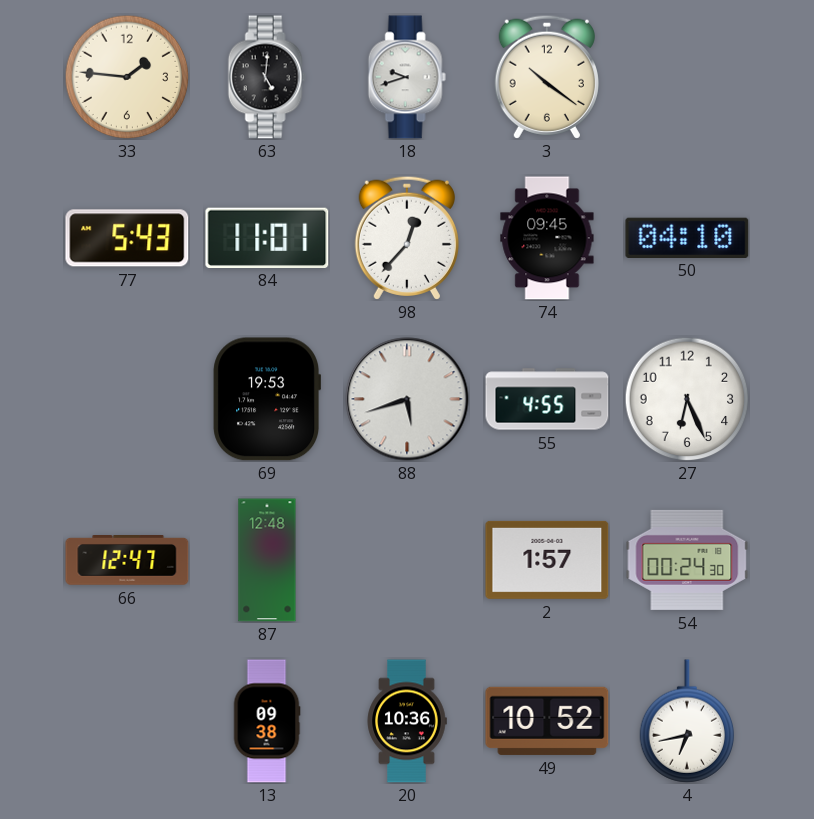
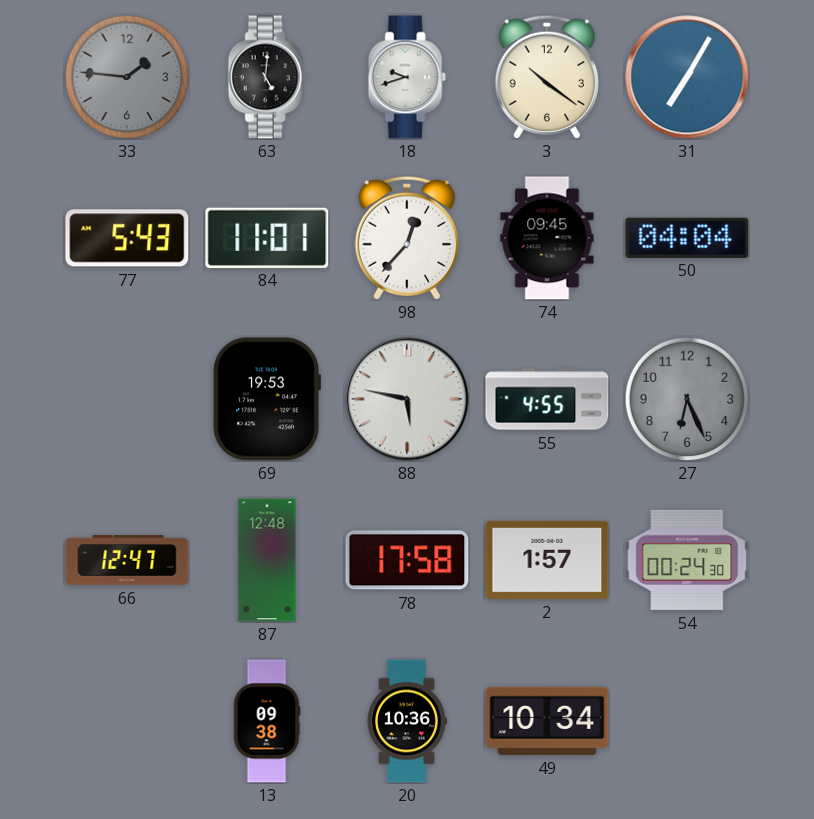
33 dial: cream -> grey
31: none -> 7:05
50: 04:10 -> 04:04
88: 5:42 -> 5:47
27 dial: white -> grey
78: none -> 17:58
49: 10:52 -> 10:34
4: 6:43 -> none
